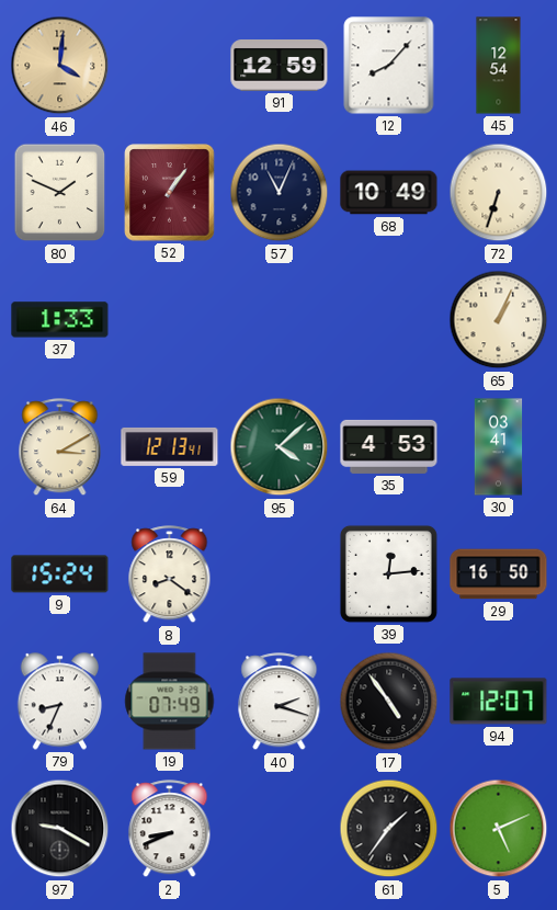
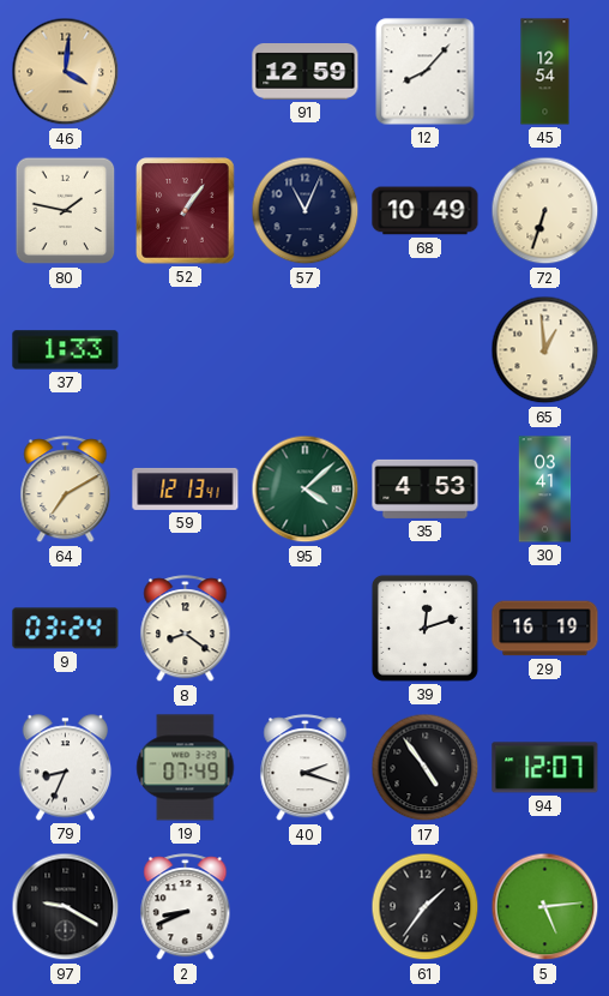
80: 1:49 -> 1:47
65: 1:04 -> 12:59
64: 3:10 -> 7:10
9: 15:24 -> 03:24
39: 12:14 -> 12:12
29: 16:50 -> 16:19
5: 5:11 -> 5:14
